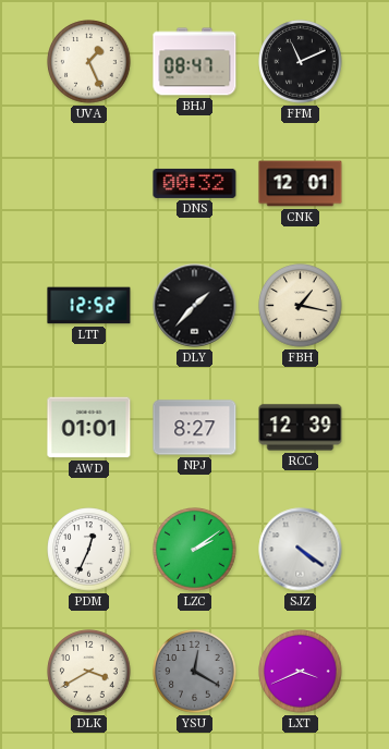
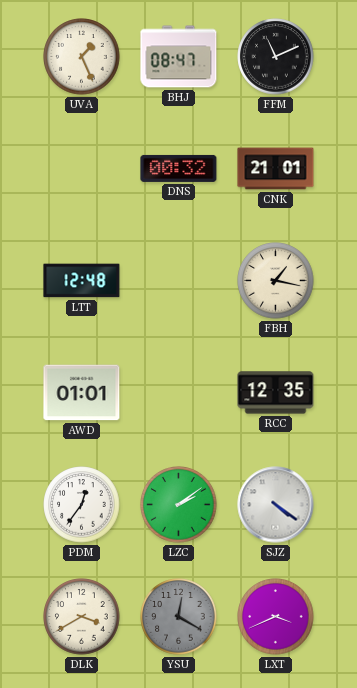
CNK: 12:01 -> 21:01
LTT: 12:52 -> 12:48
DLY: 1:37 -> none
NPJ: 8:27 -> none
RCC: 12:39 -> 12:35
PDM: 12:34 -> 12:36
